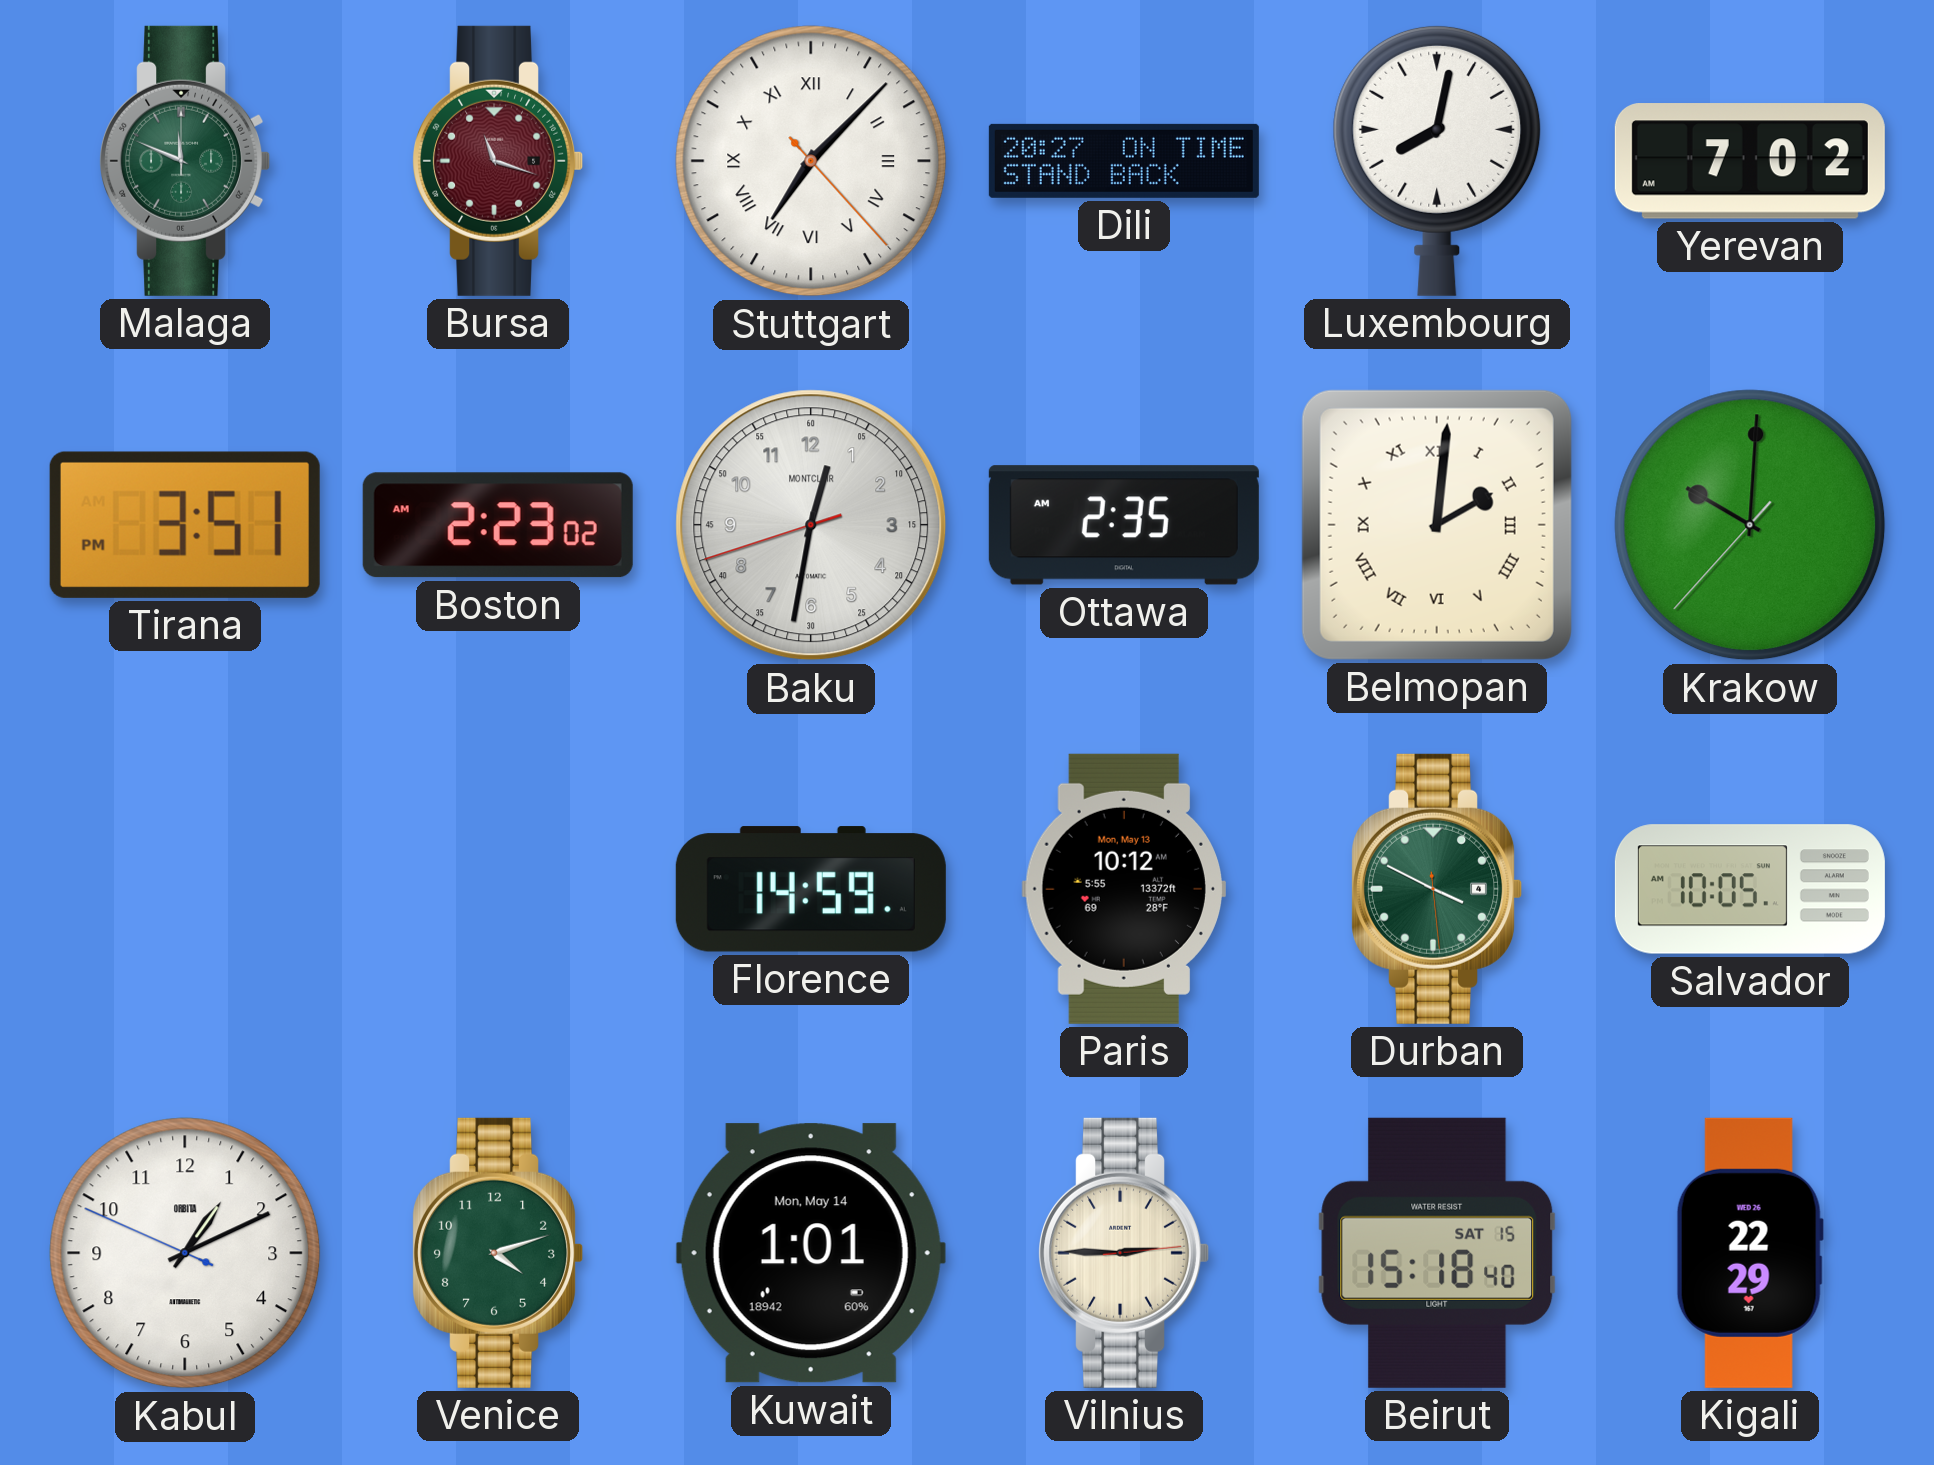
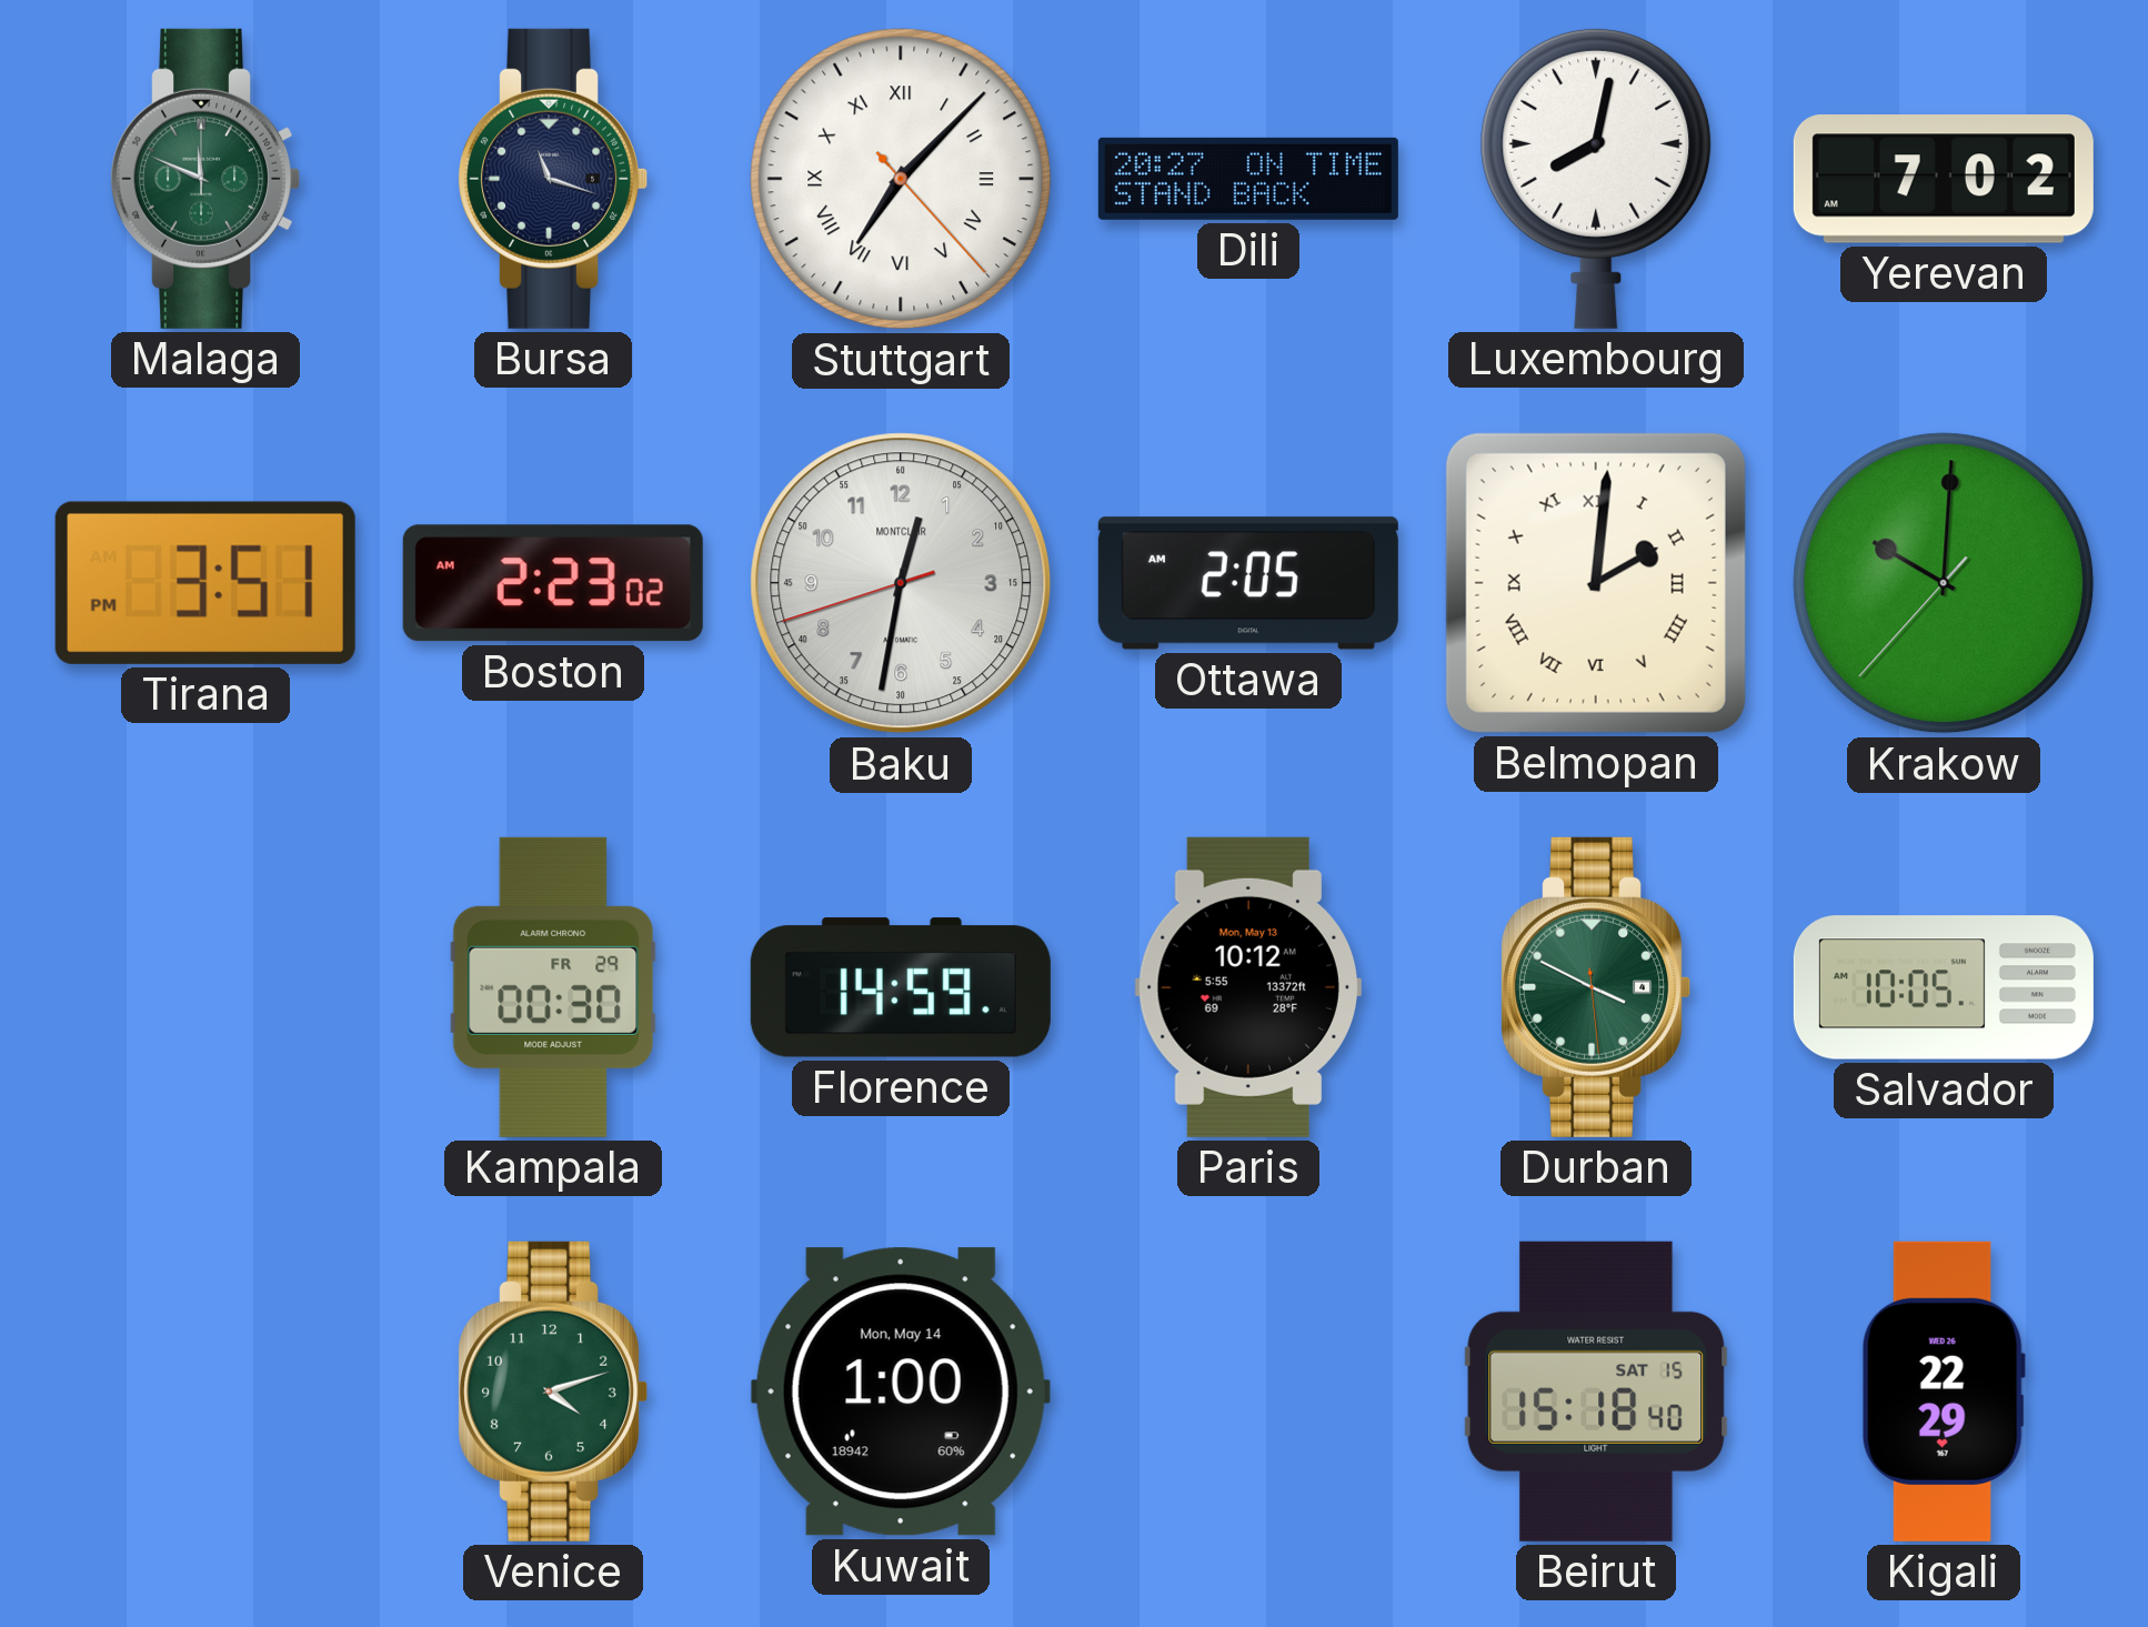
Bursa dial: burgundy -> navy
Ottawa: 2:35 -> 2:05
Kampala: none -> 00:30
Kabul: 1:10 -> none
Kuwait: 1:01 -> 1:00
Vilnius: 2:45 -> none
